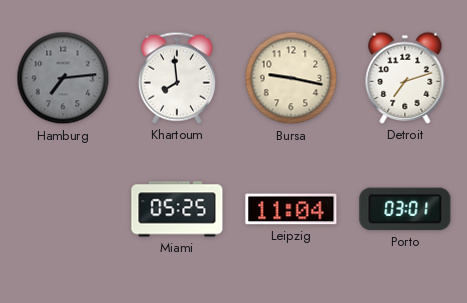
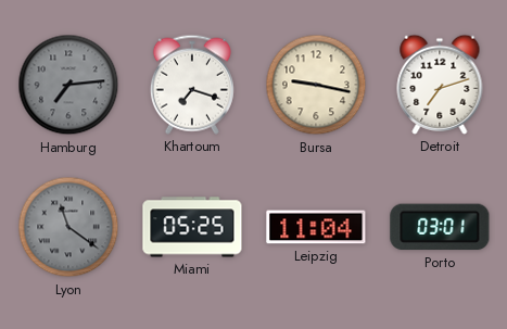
Khartoum: 7:59 -> 7:18
Lyon: none -> 11:21
